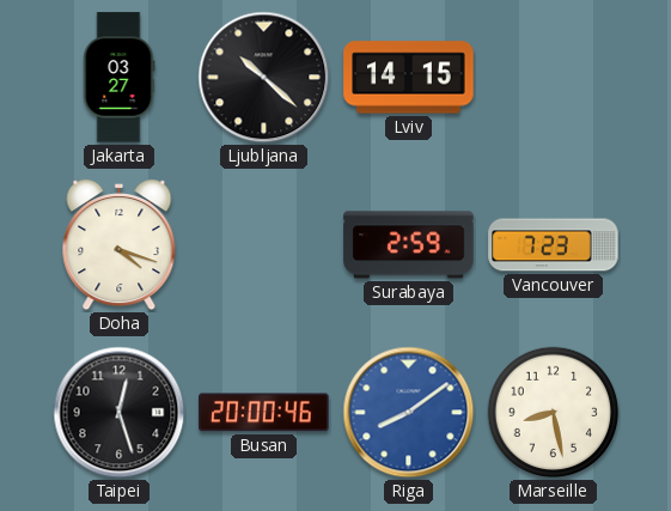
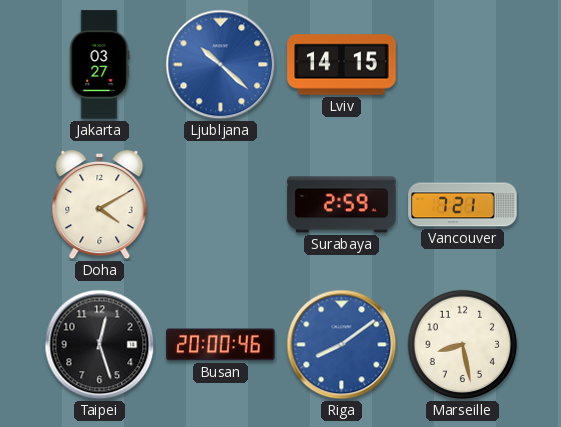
Ljubljana dial: black -> blue
Doha: 4:18 -> 4:10
Vancouver: 7:23 -> 7:21
